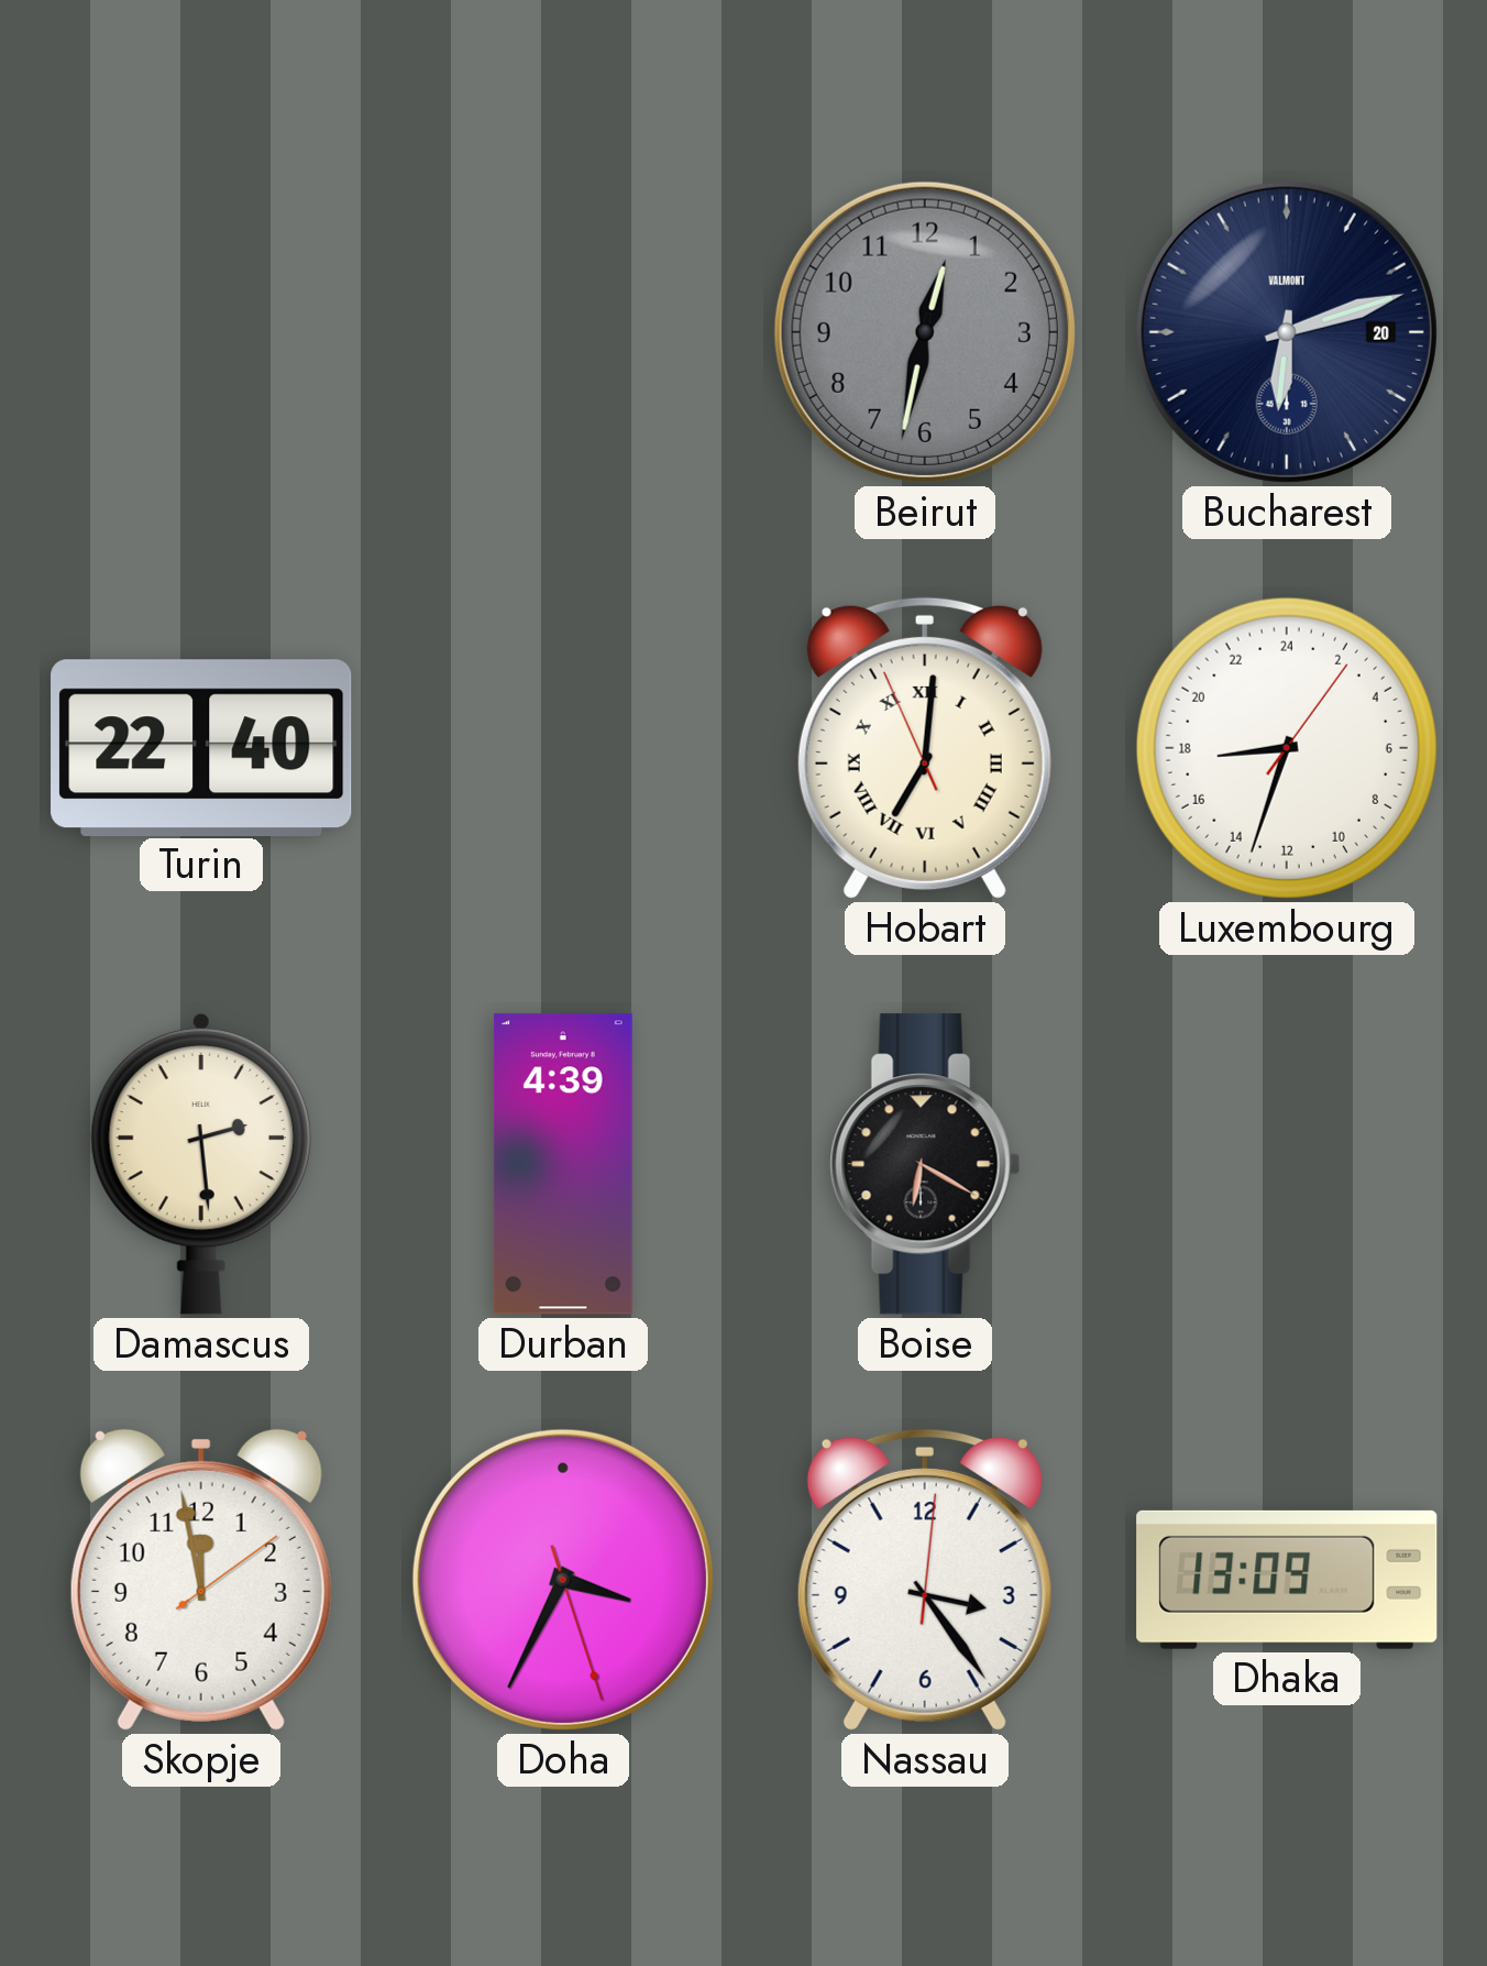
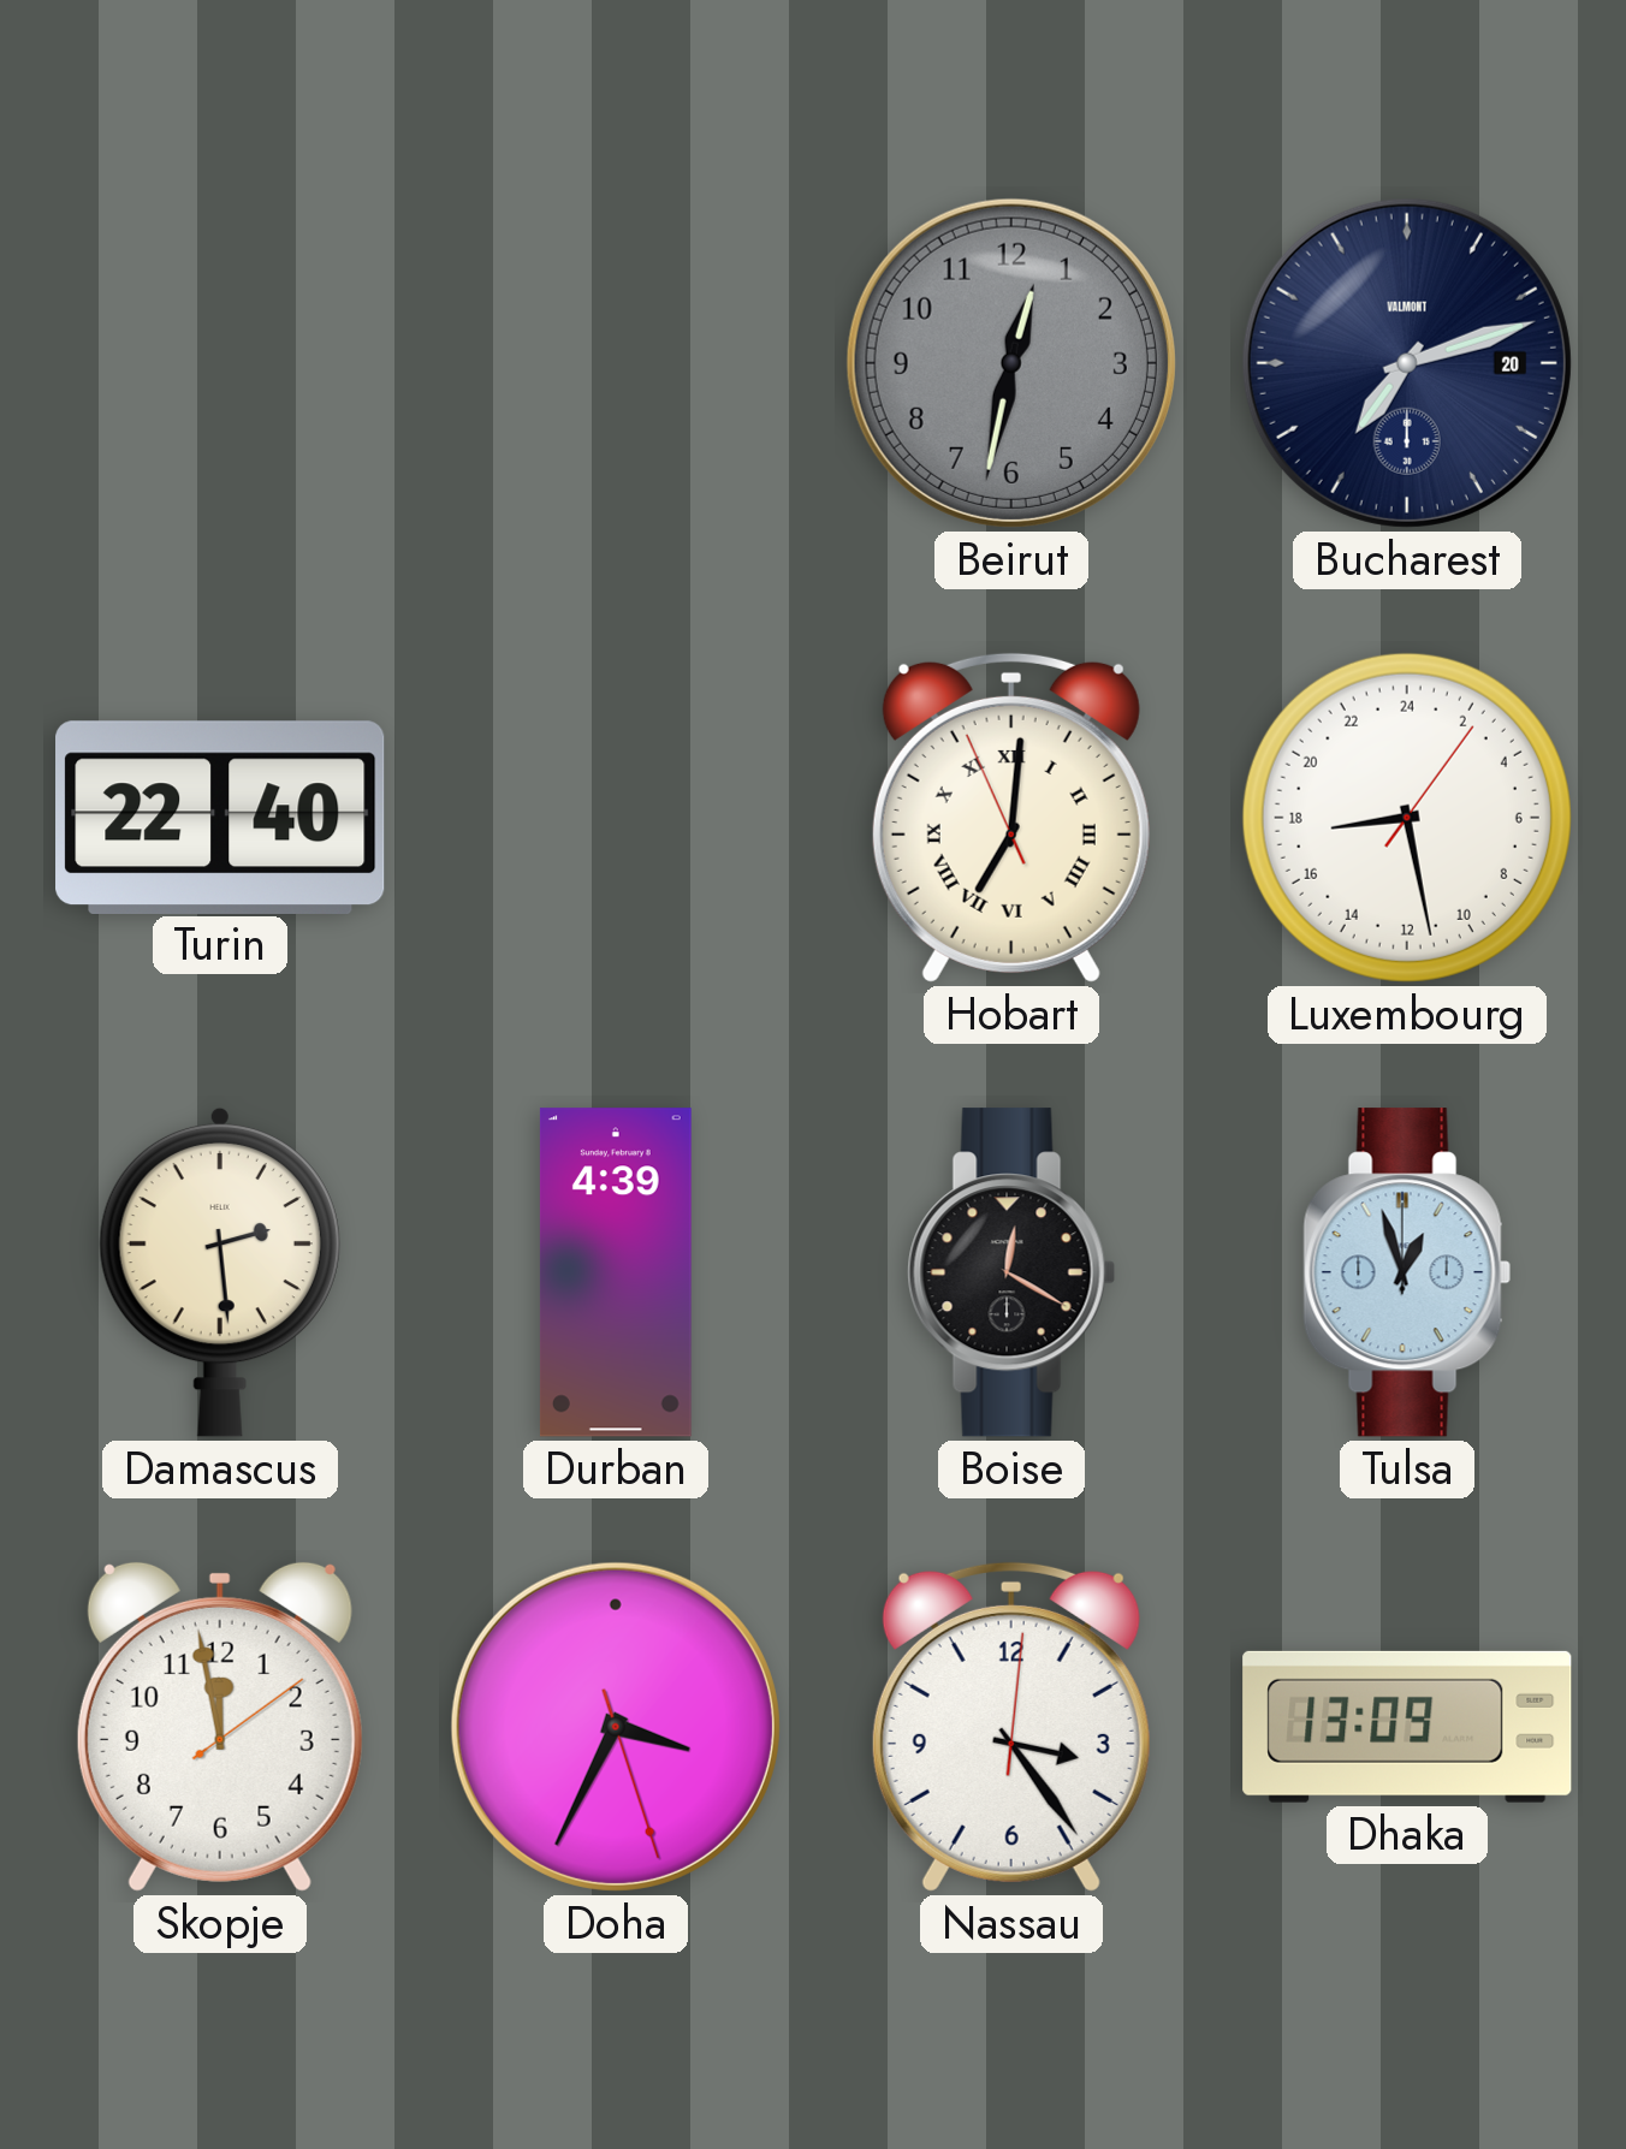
Bucharest: 6:12 -> 7:12
Luxembourg: 17:33 -> 17:28
Boise: 6:20 -> 12:20
Tulsa: none -> 12:57
